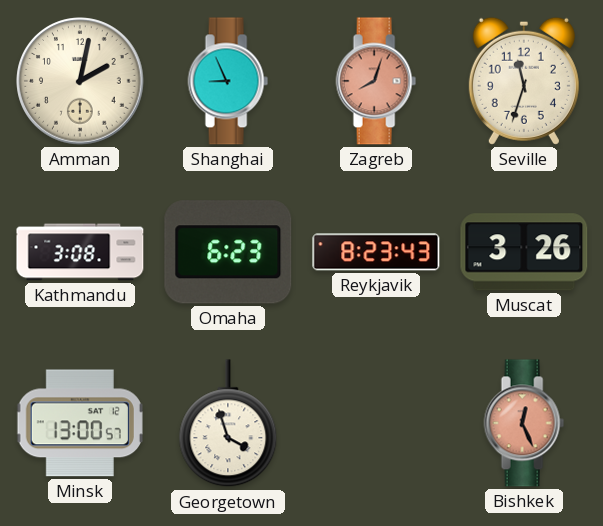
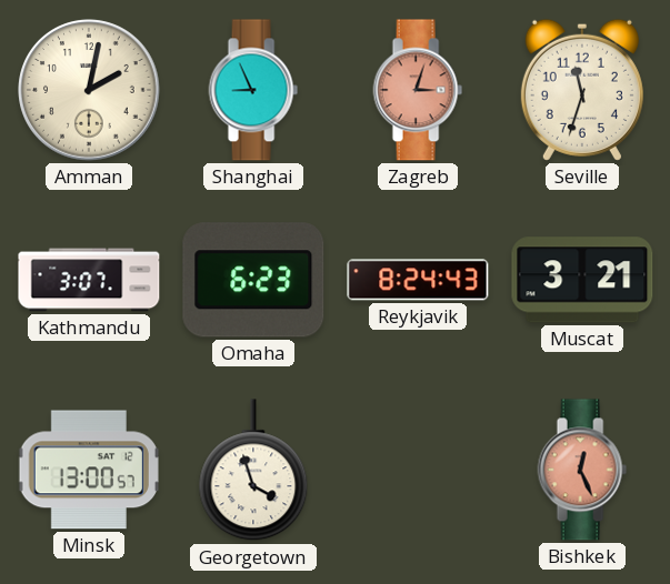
Zagreb: 8:03 -> 3:03
Kathmandu: 3:08 -> 3:07
Reykjavik: 8:23 -> 8:24
Muscat: 3:26 -> 3:21
